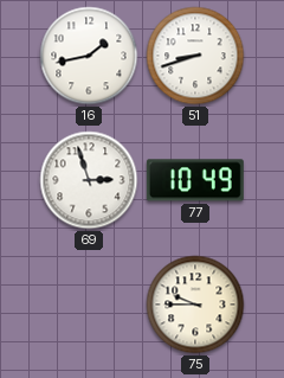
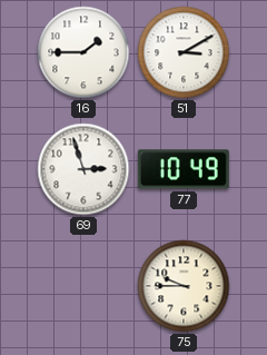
16: 1:43 -> 1:45
51: 8:42 -> 3:10
